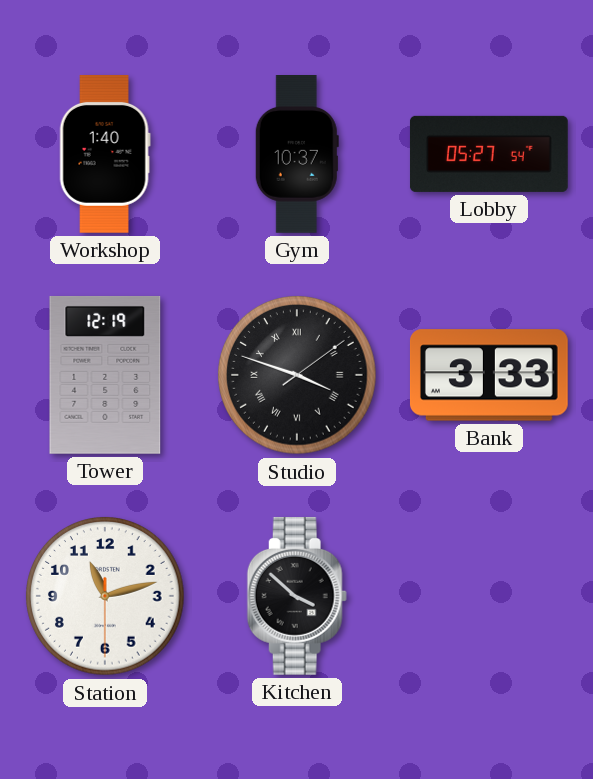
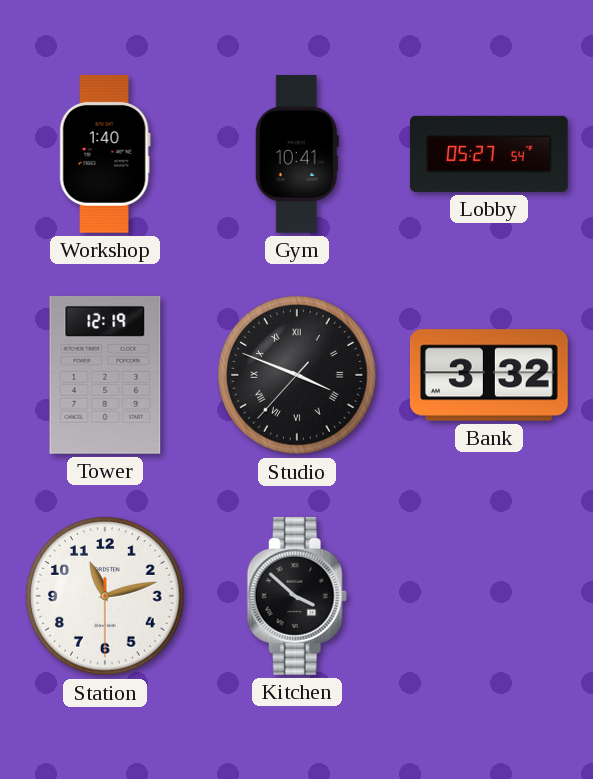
Gym: 10:37 -> 10:41
Studio: 3:48:09 -> 3:48:37
Bank: 3:33 -> 3:32
